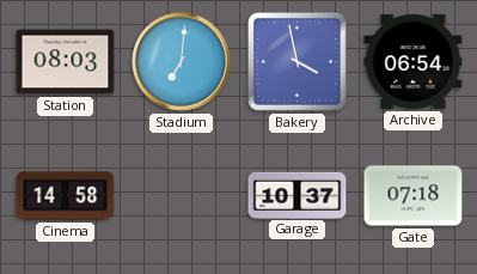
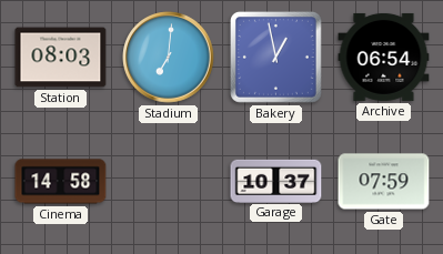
Bakery: 3:58 -> 12:58
Gate: 07:18 -> 07:59
